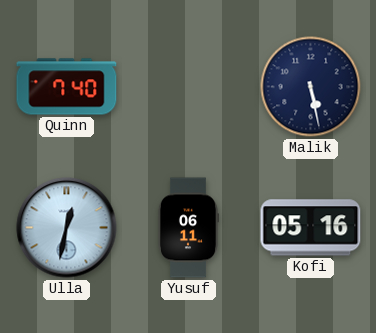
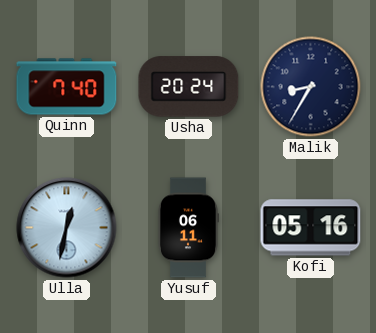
Usha: none -> 20:24
Malik: 5:28 -> 8:35
